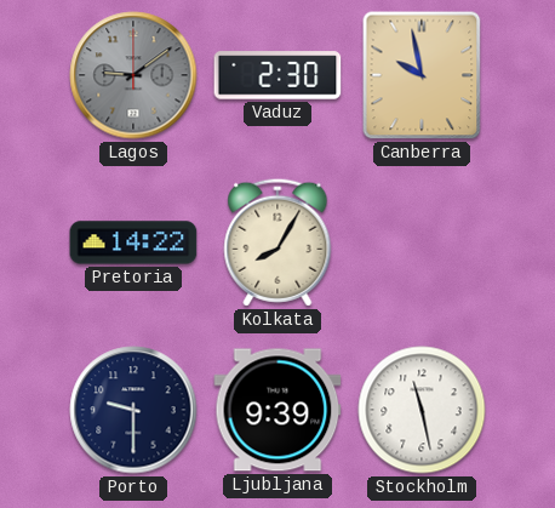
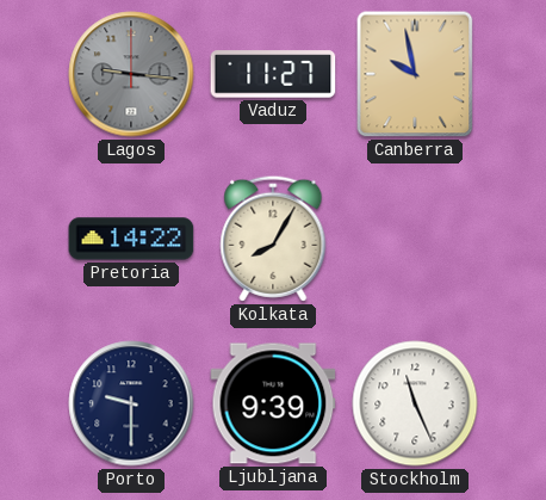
Lagos: 9:09 -> 9:16
Vaduz: 2:30 -> 11:27
Stockholm: 11:28 -> 11:26
